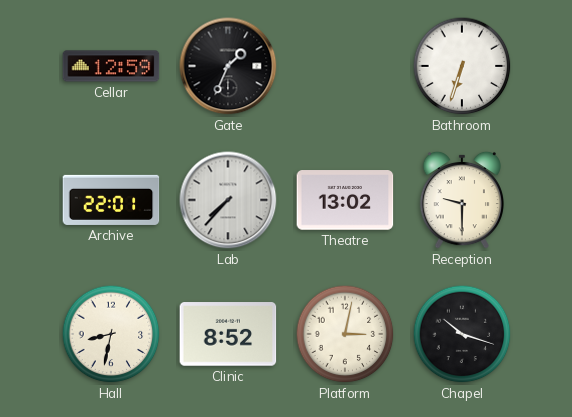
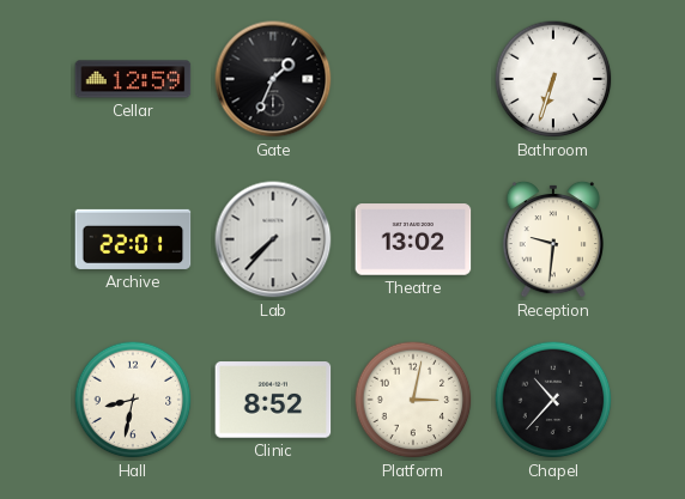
Reception: 9:30 -> 9:31
Chapel: 10:18 -> 10:37
